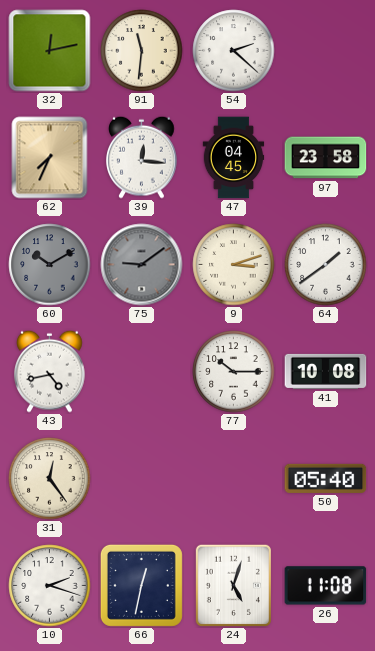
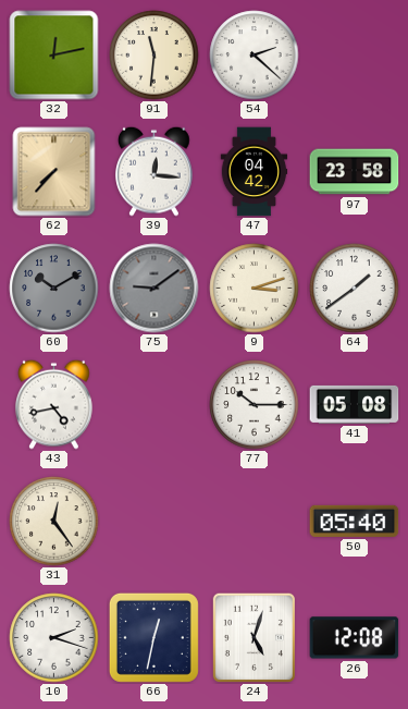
62: 7:34 -> 7:37
47: 04:45 -> 04:42
41: 10:08 -> 05:08
26: 11:08 -> 12:08
